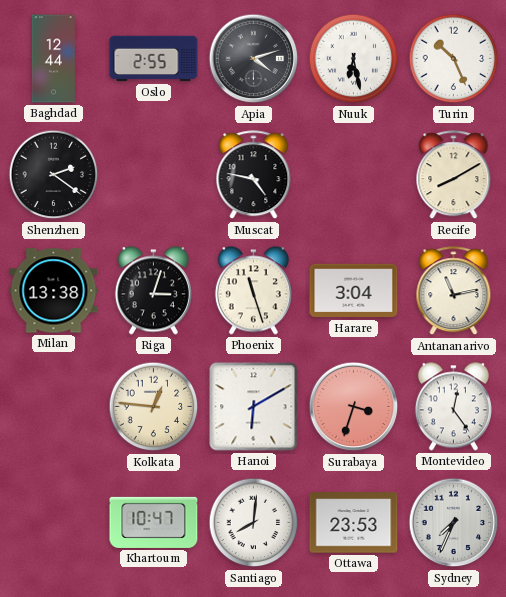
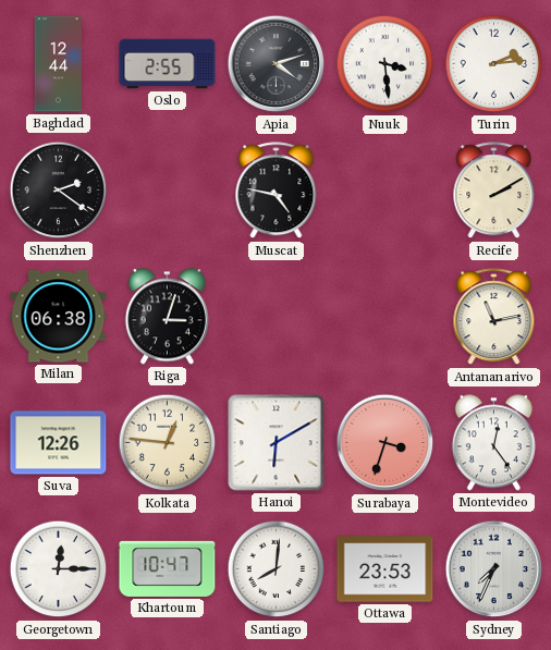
Nuuk: 6:28 -> 3:29
Turin: 10:26 -> 2:14
Recife: 8:10 -> 2:10
Milan: 13:38 -> 06:38
Phoenix: 11:27 -> none
Harare: 3:04 -> none
Suva: none -> 12:26
Georgetown: none -> 12:15
